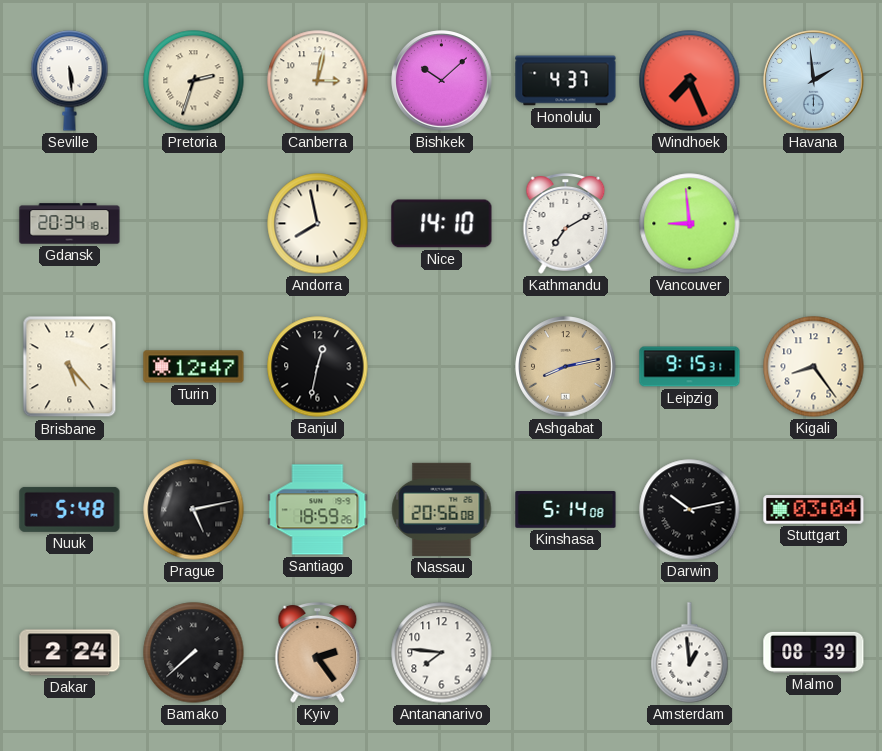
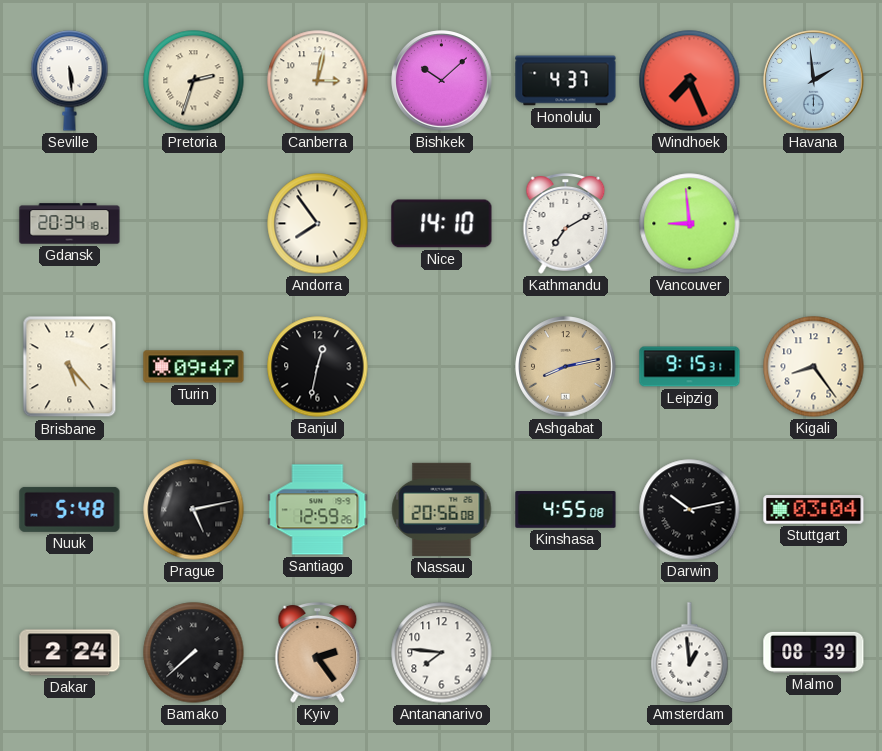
Andorra: 7:58 -> 7:54
Turin: 12:47 -> 09:47
Santiago: 18:59 -> 12:59
Kinshasa: 5:14 -> 4:55
